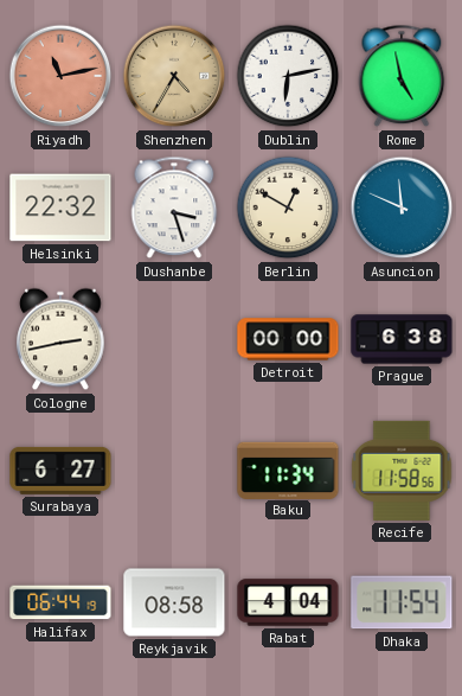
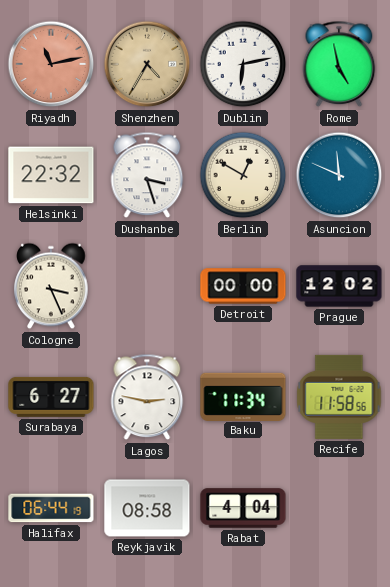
Cologne: 2:43 -> 3:26
Prague: 6:38 -> 12:02
Lagos: none -> 2:47
Dhaka: 11:54 -> none
